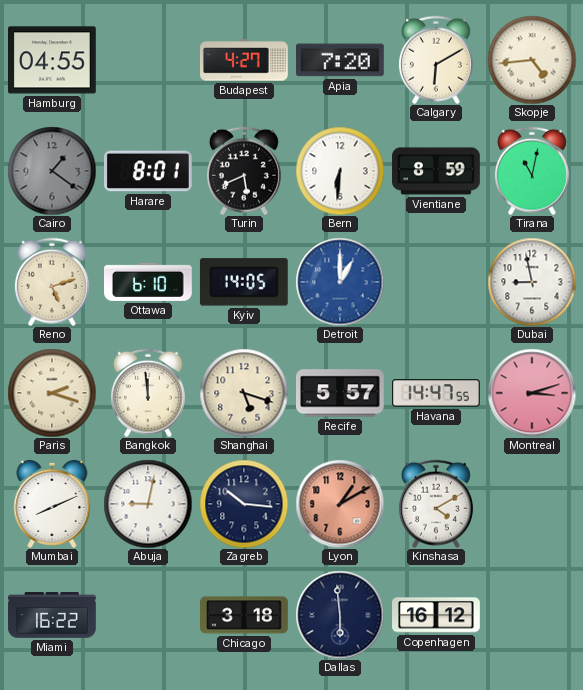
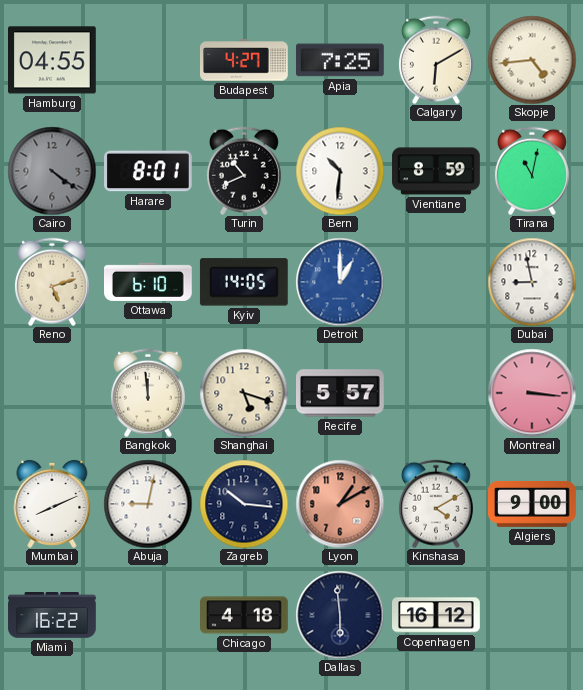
Apia: 7:20 -> 7:25
Cairo: 1:21 -> 4:21
Turin: 5:41 -> 10:41
Bern: 6:31 -> 10:31
Paris: 2:18 -> none
Havana: 14:47 -> none
Montreal: 3:12 -> 3:16
Algiers: none -> 9:00
Chicago: 3:18 -> 4:18
